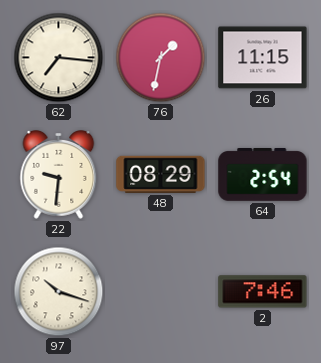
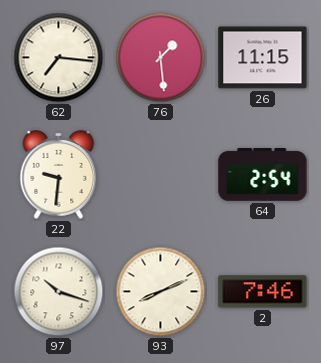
76: 1:32 -> 1:29
48: 08:29 -> none
93: none -> 8:11
